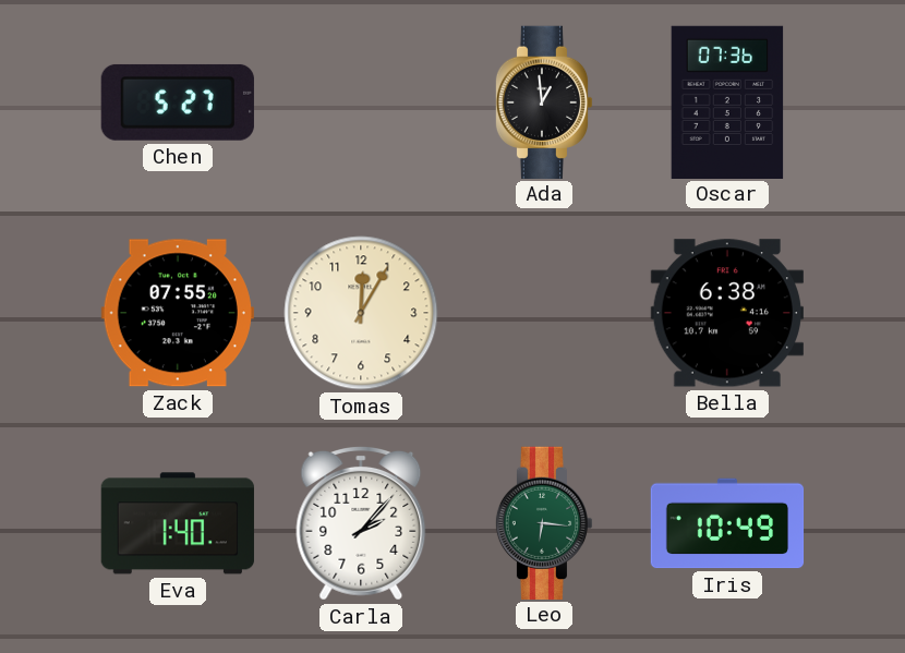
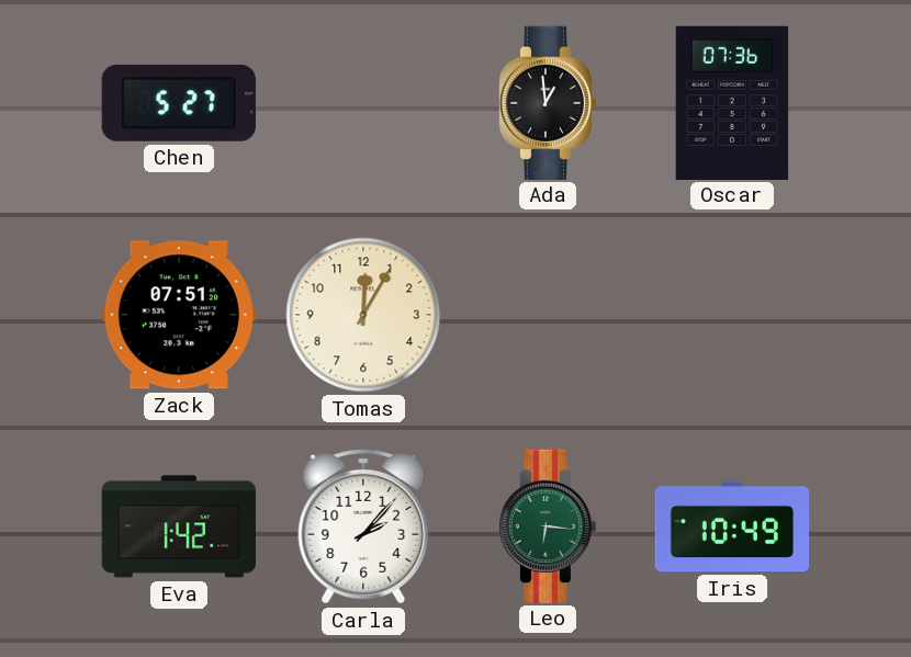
Zack: 07:55 -> 07:51
Bella: 6:38 -> none
Eva: 1:40 -> 1:42
